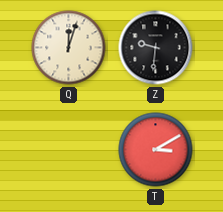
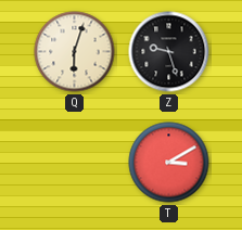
Q: 12:03 -> 6:03
Z: 9:31 -> 9:27
